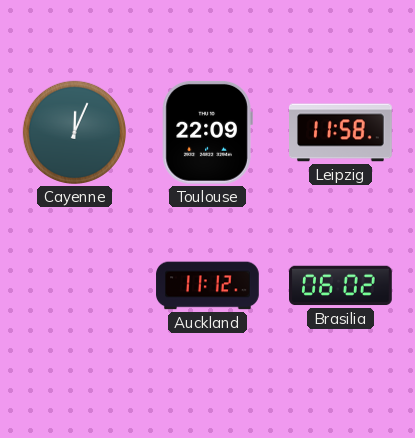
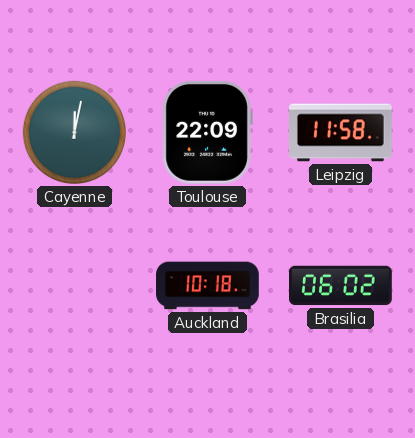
Cayenne: 12:04 -> 12:02
Auckland: 11:12 -> 10:18
